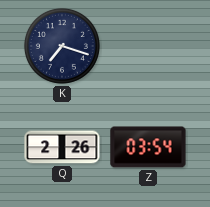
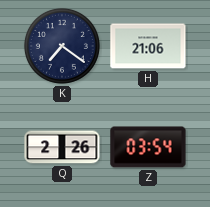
K: 7:18 -> 7:21
H: none -> 21:06
